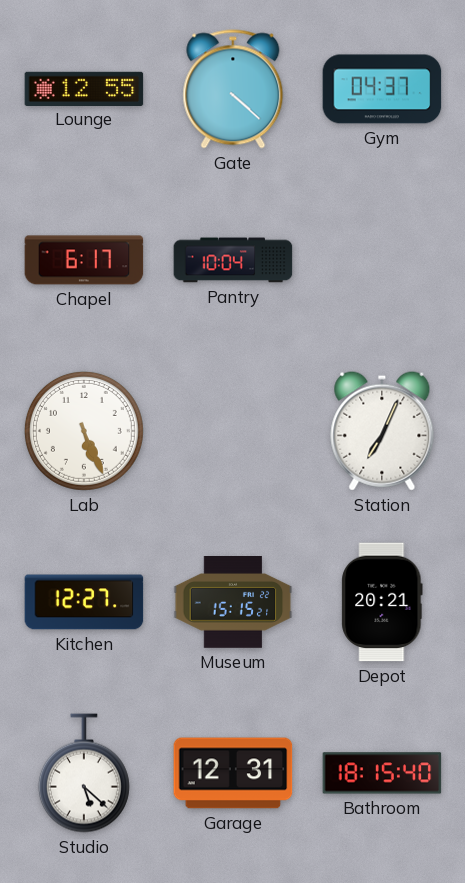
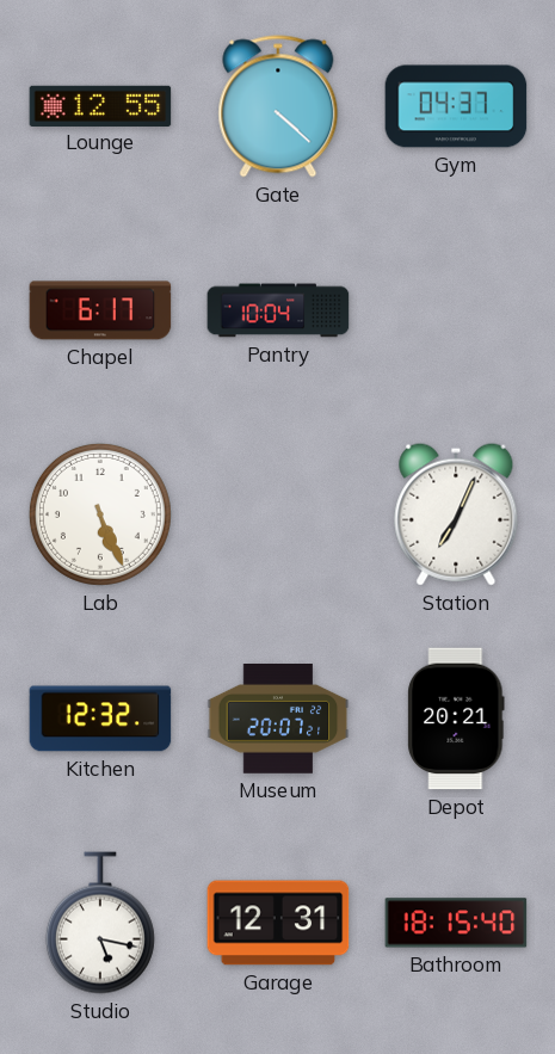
Kitchen: 12:27 -> 12:32
Museum: 15:15 -> 20:07
Studio: 5:22 -> 5:17
